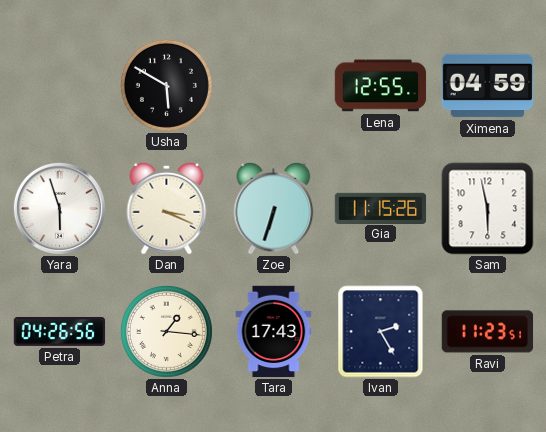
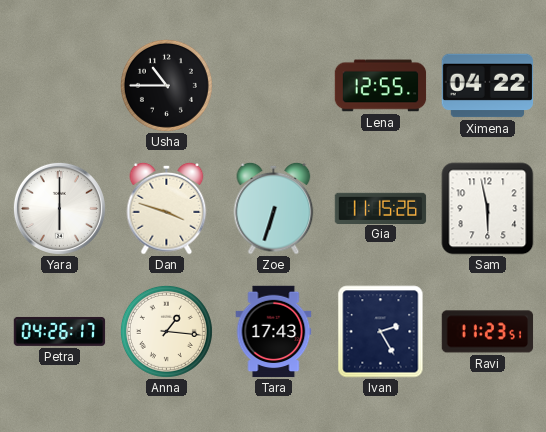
Usha: 5:50 -> 10:45
Ximena: 04:59 -> 04:22
Yara: 5:57 -> 6:00
Dan: 3:19 -> 3:48
Petra: 04:26:56 -> 04:26:17
